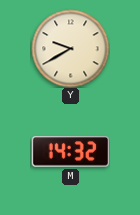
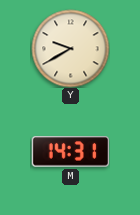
M: 14:32 -> 14:31
